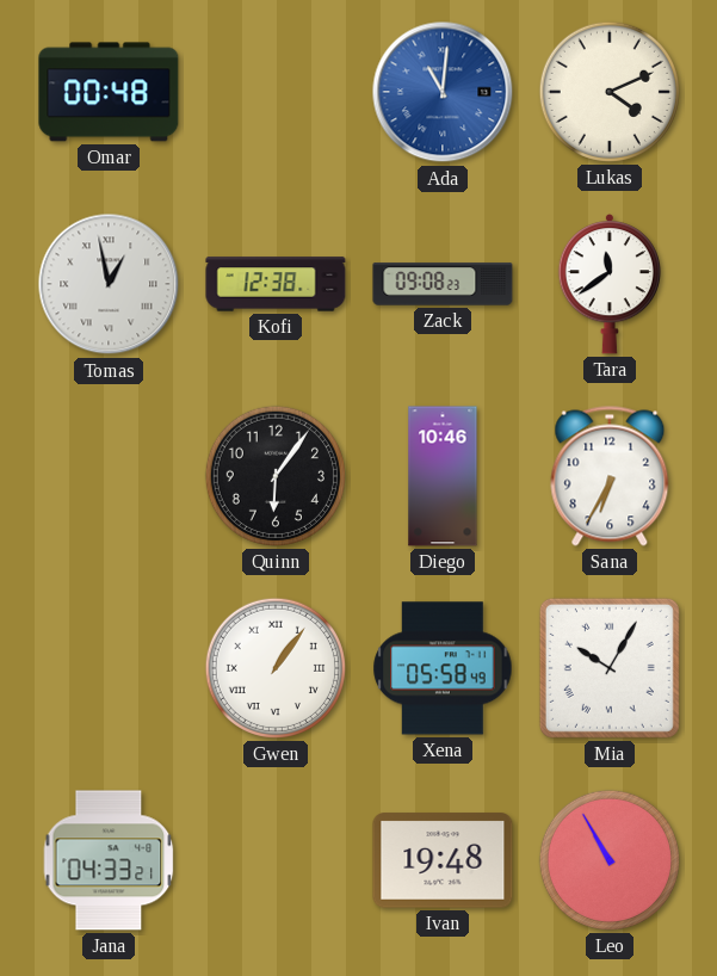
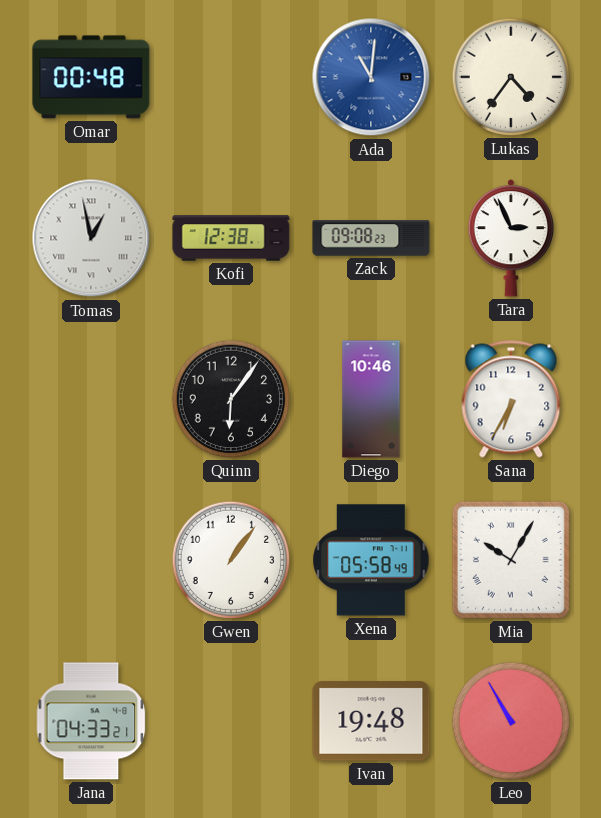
Lukas: 4:11 -> 4:36
Tara: 11:39 -> 2:56
Gwen numerals: Roman -> Arabic
